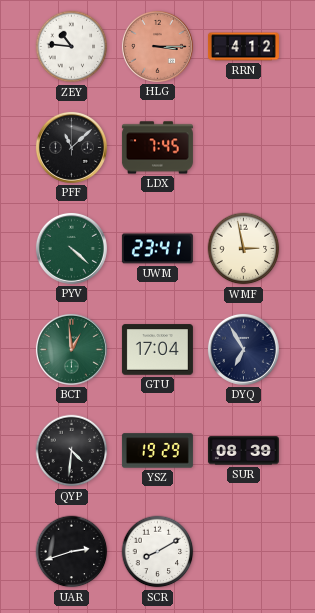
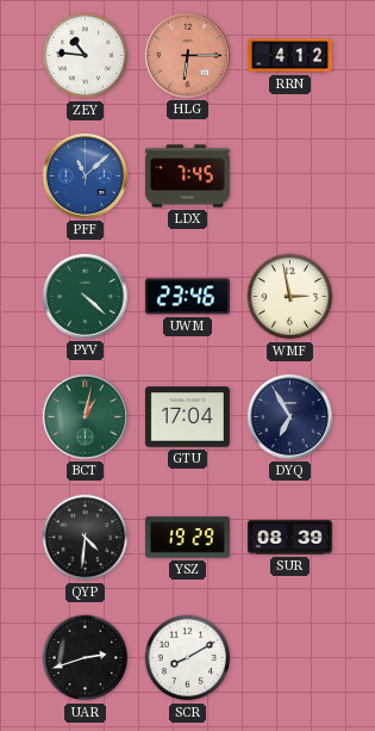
HLG: 3:15 -> 6:15
PFF dial: black -> blue
UWM: 23:41 -> 23:46
BCT: 12:59 -> 1:02
